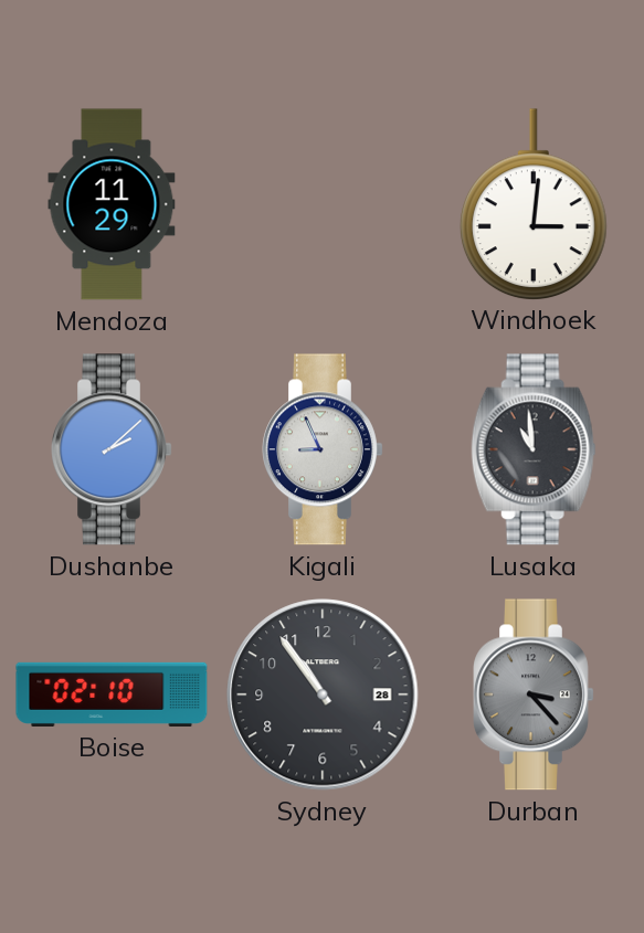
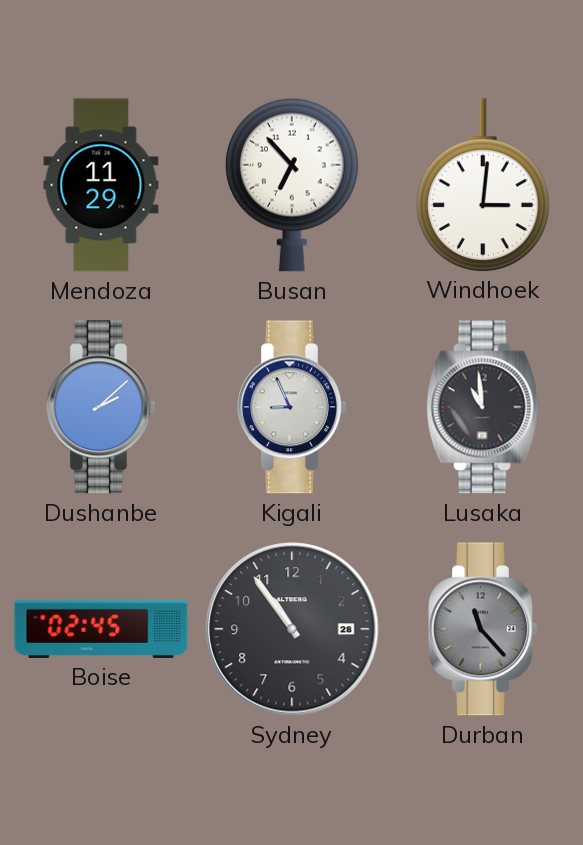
Busan: none -> 6:53
Boise: 02:10 -> 02:45
Durban: 3:23 -> 11:23
